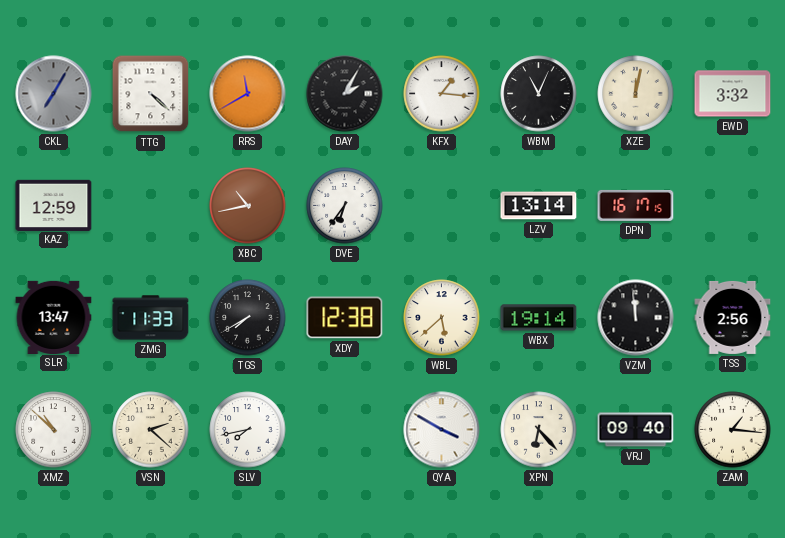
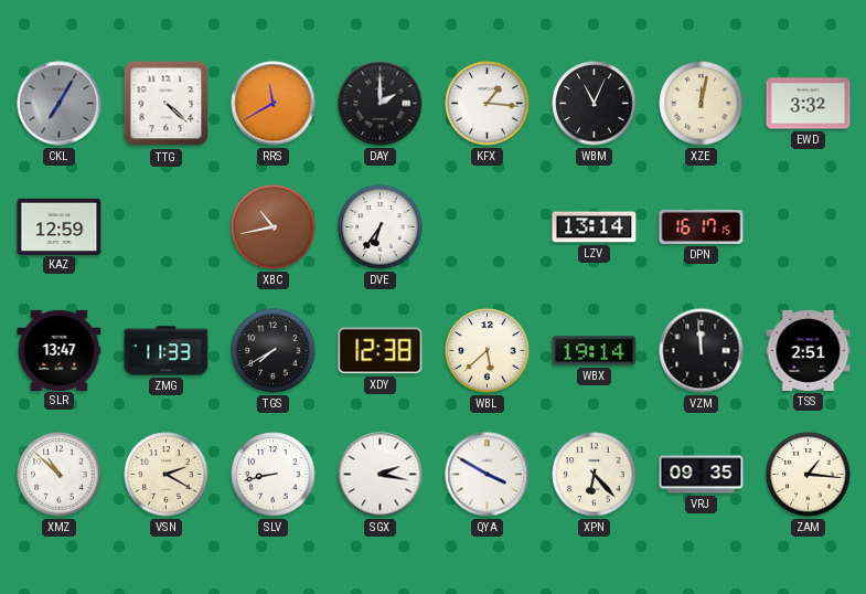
DAY: 2:05 -> 2:00
TSS: 2:56 -> 2:51
VSN: 2:22 -> 2:20
SLV: 7:43 -> 8:43
SGX: none -> 2:17
VRJ: 09:40 -> 09:35
